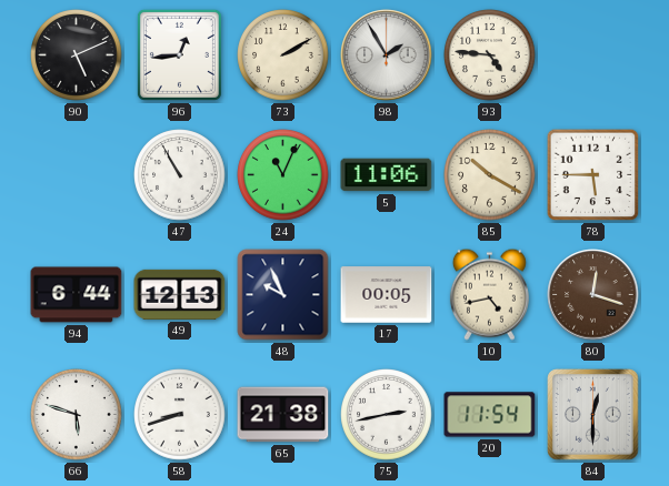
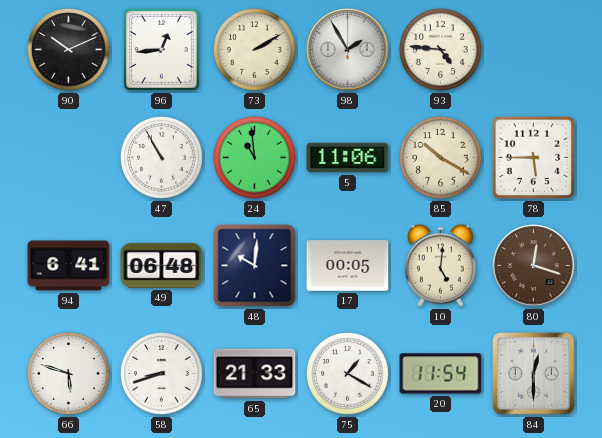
90: 5:11 -> 10:11
24: 11:04 -> 10:59
94: 6:44 -> 6:41
49: 12:13 -> 06:48
48: 9:56 -> 10:01
10: 4:43 -> 5:01
65: 21:38 -> 21:33
75: 2:43 -> 1:20
